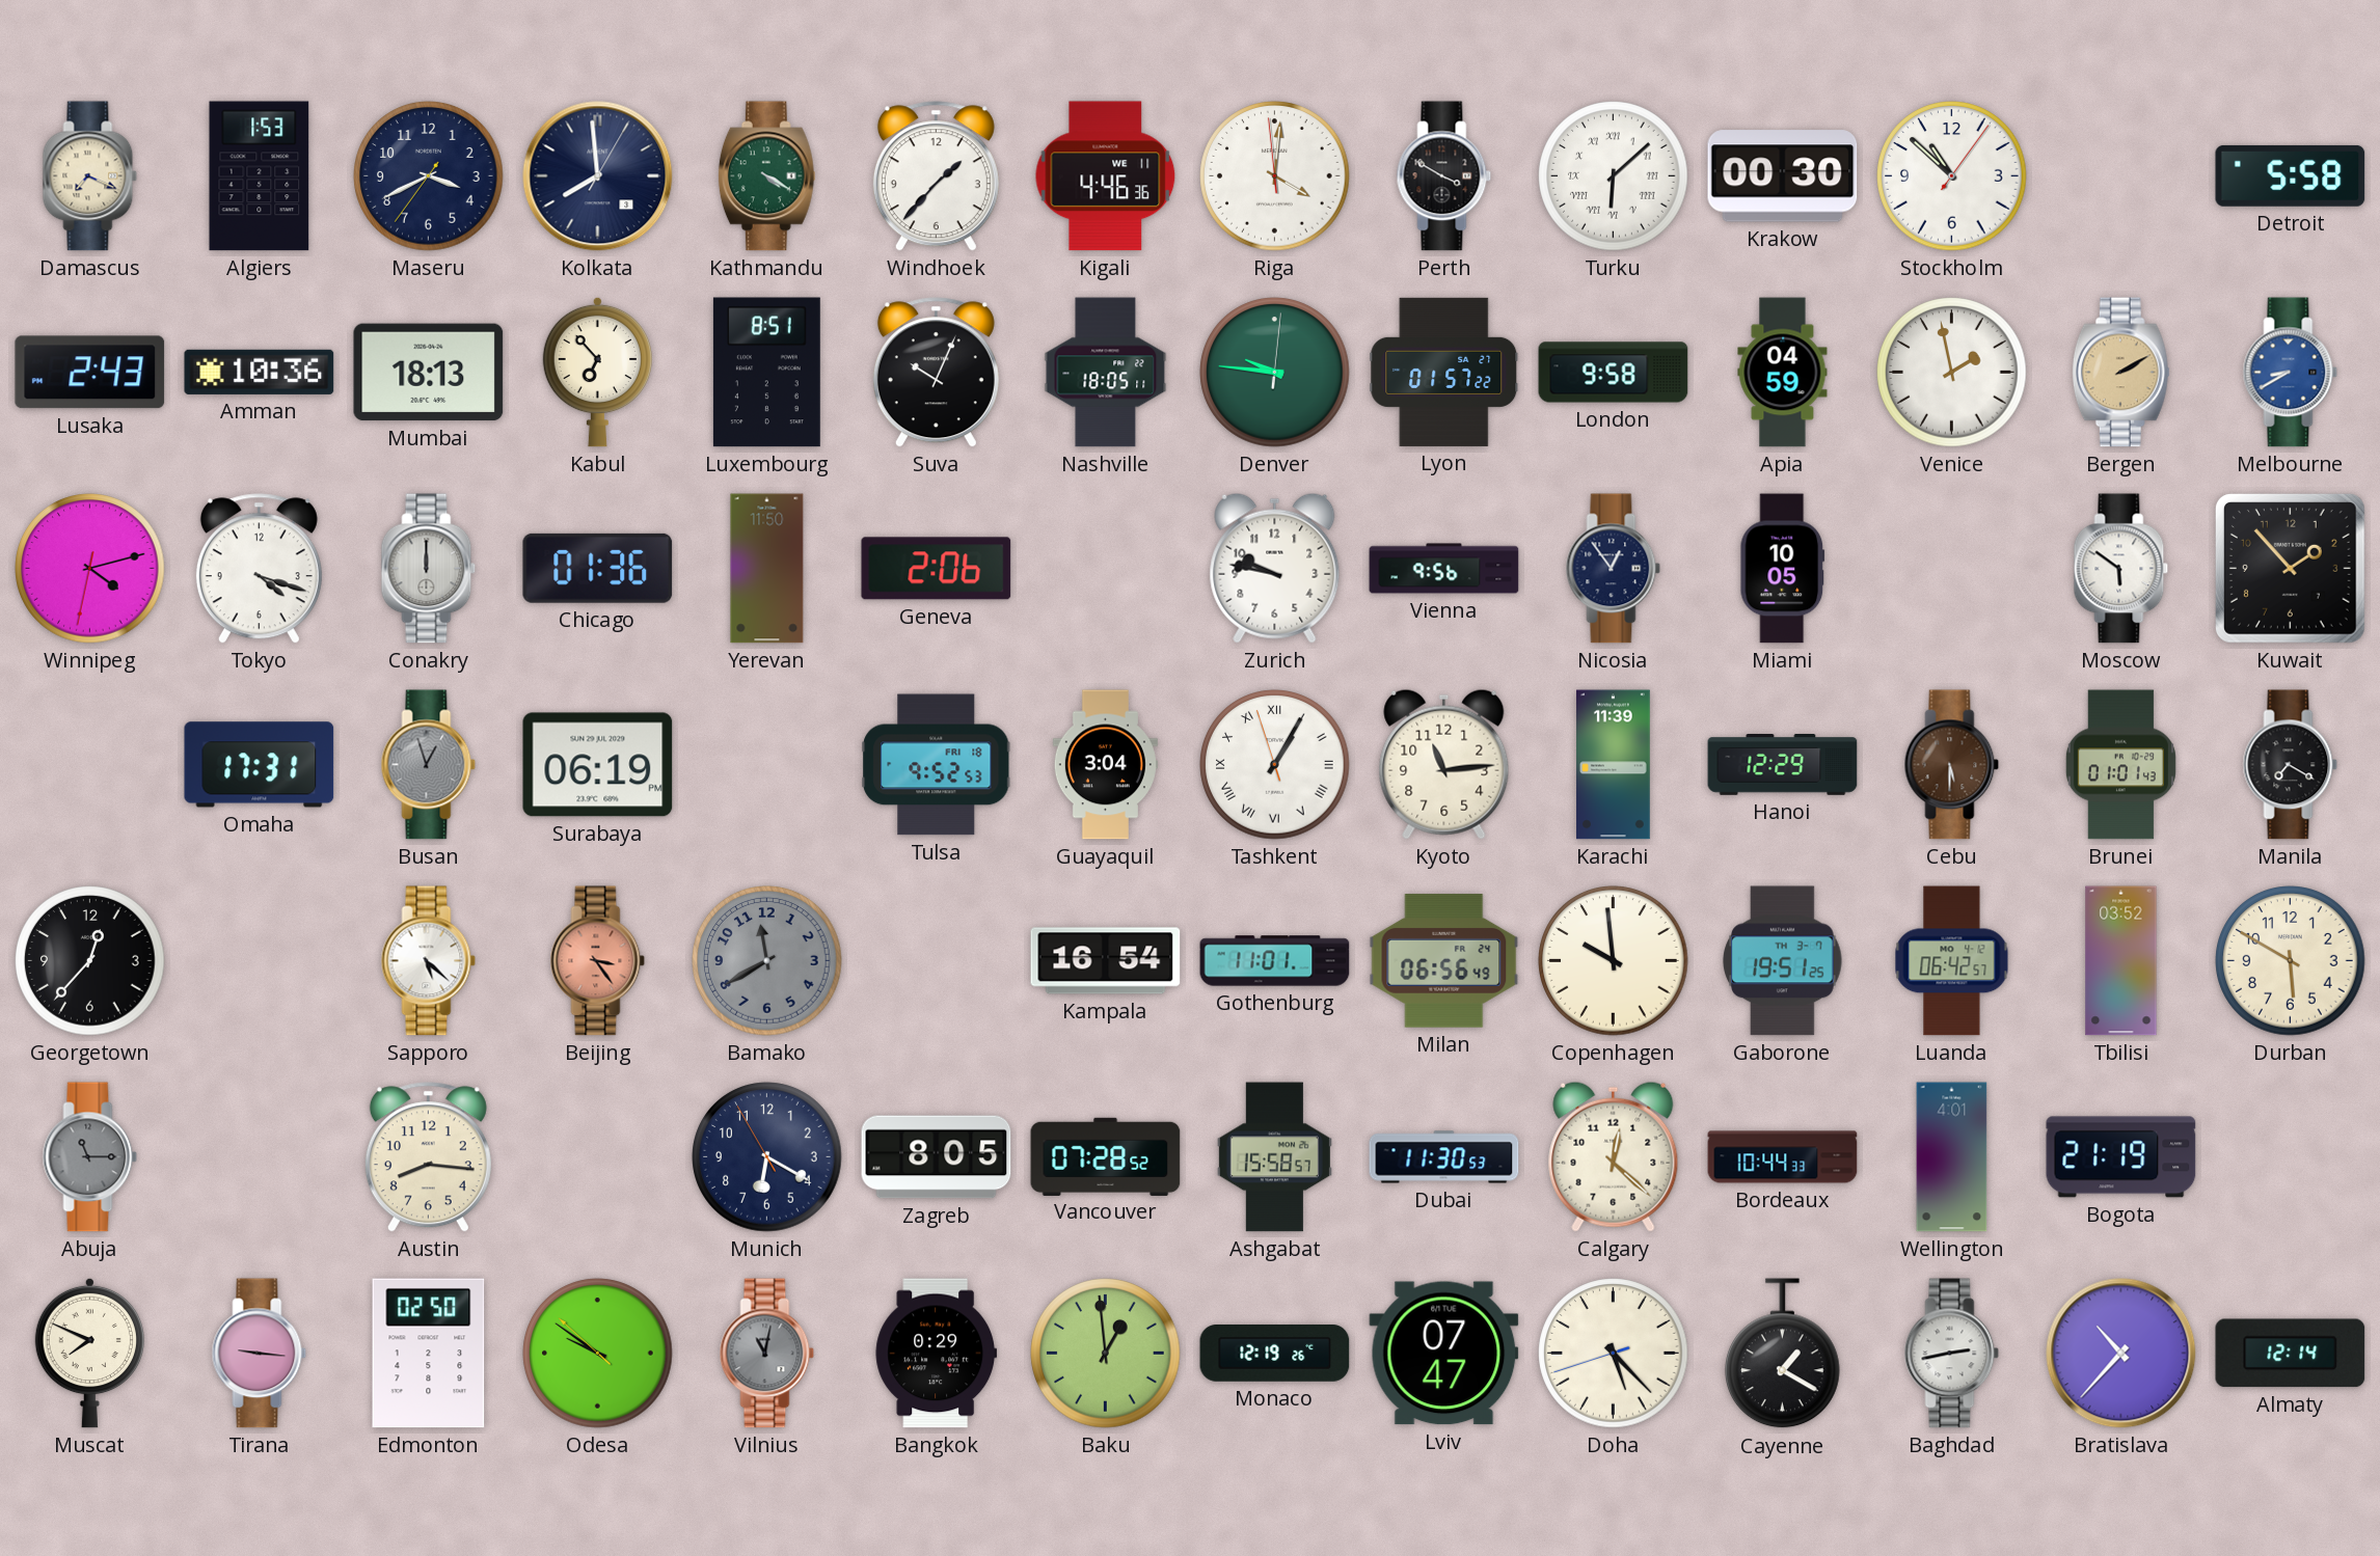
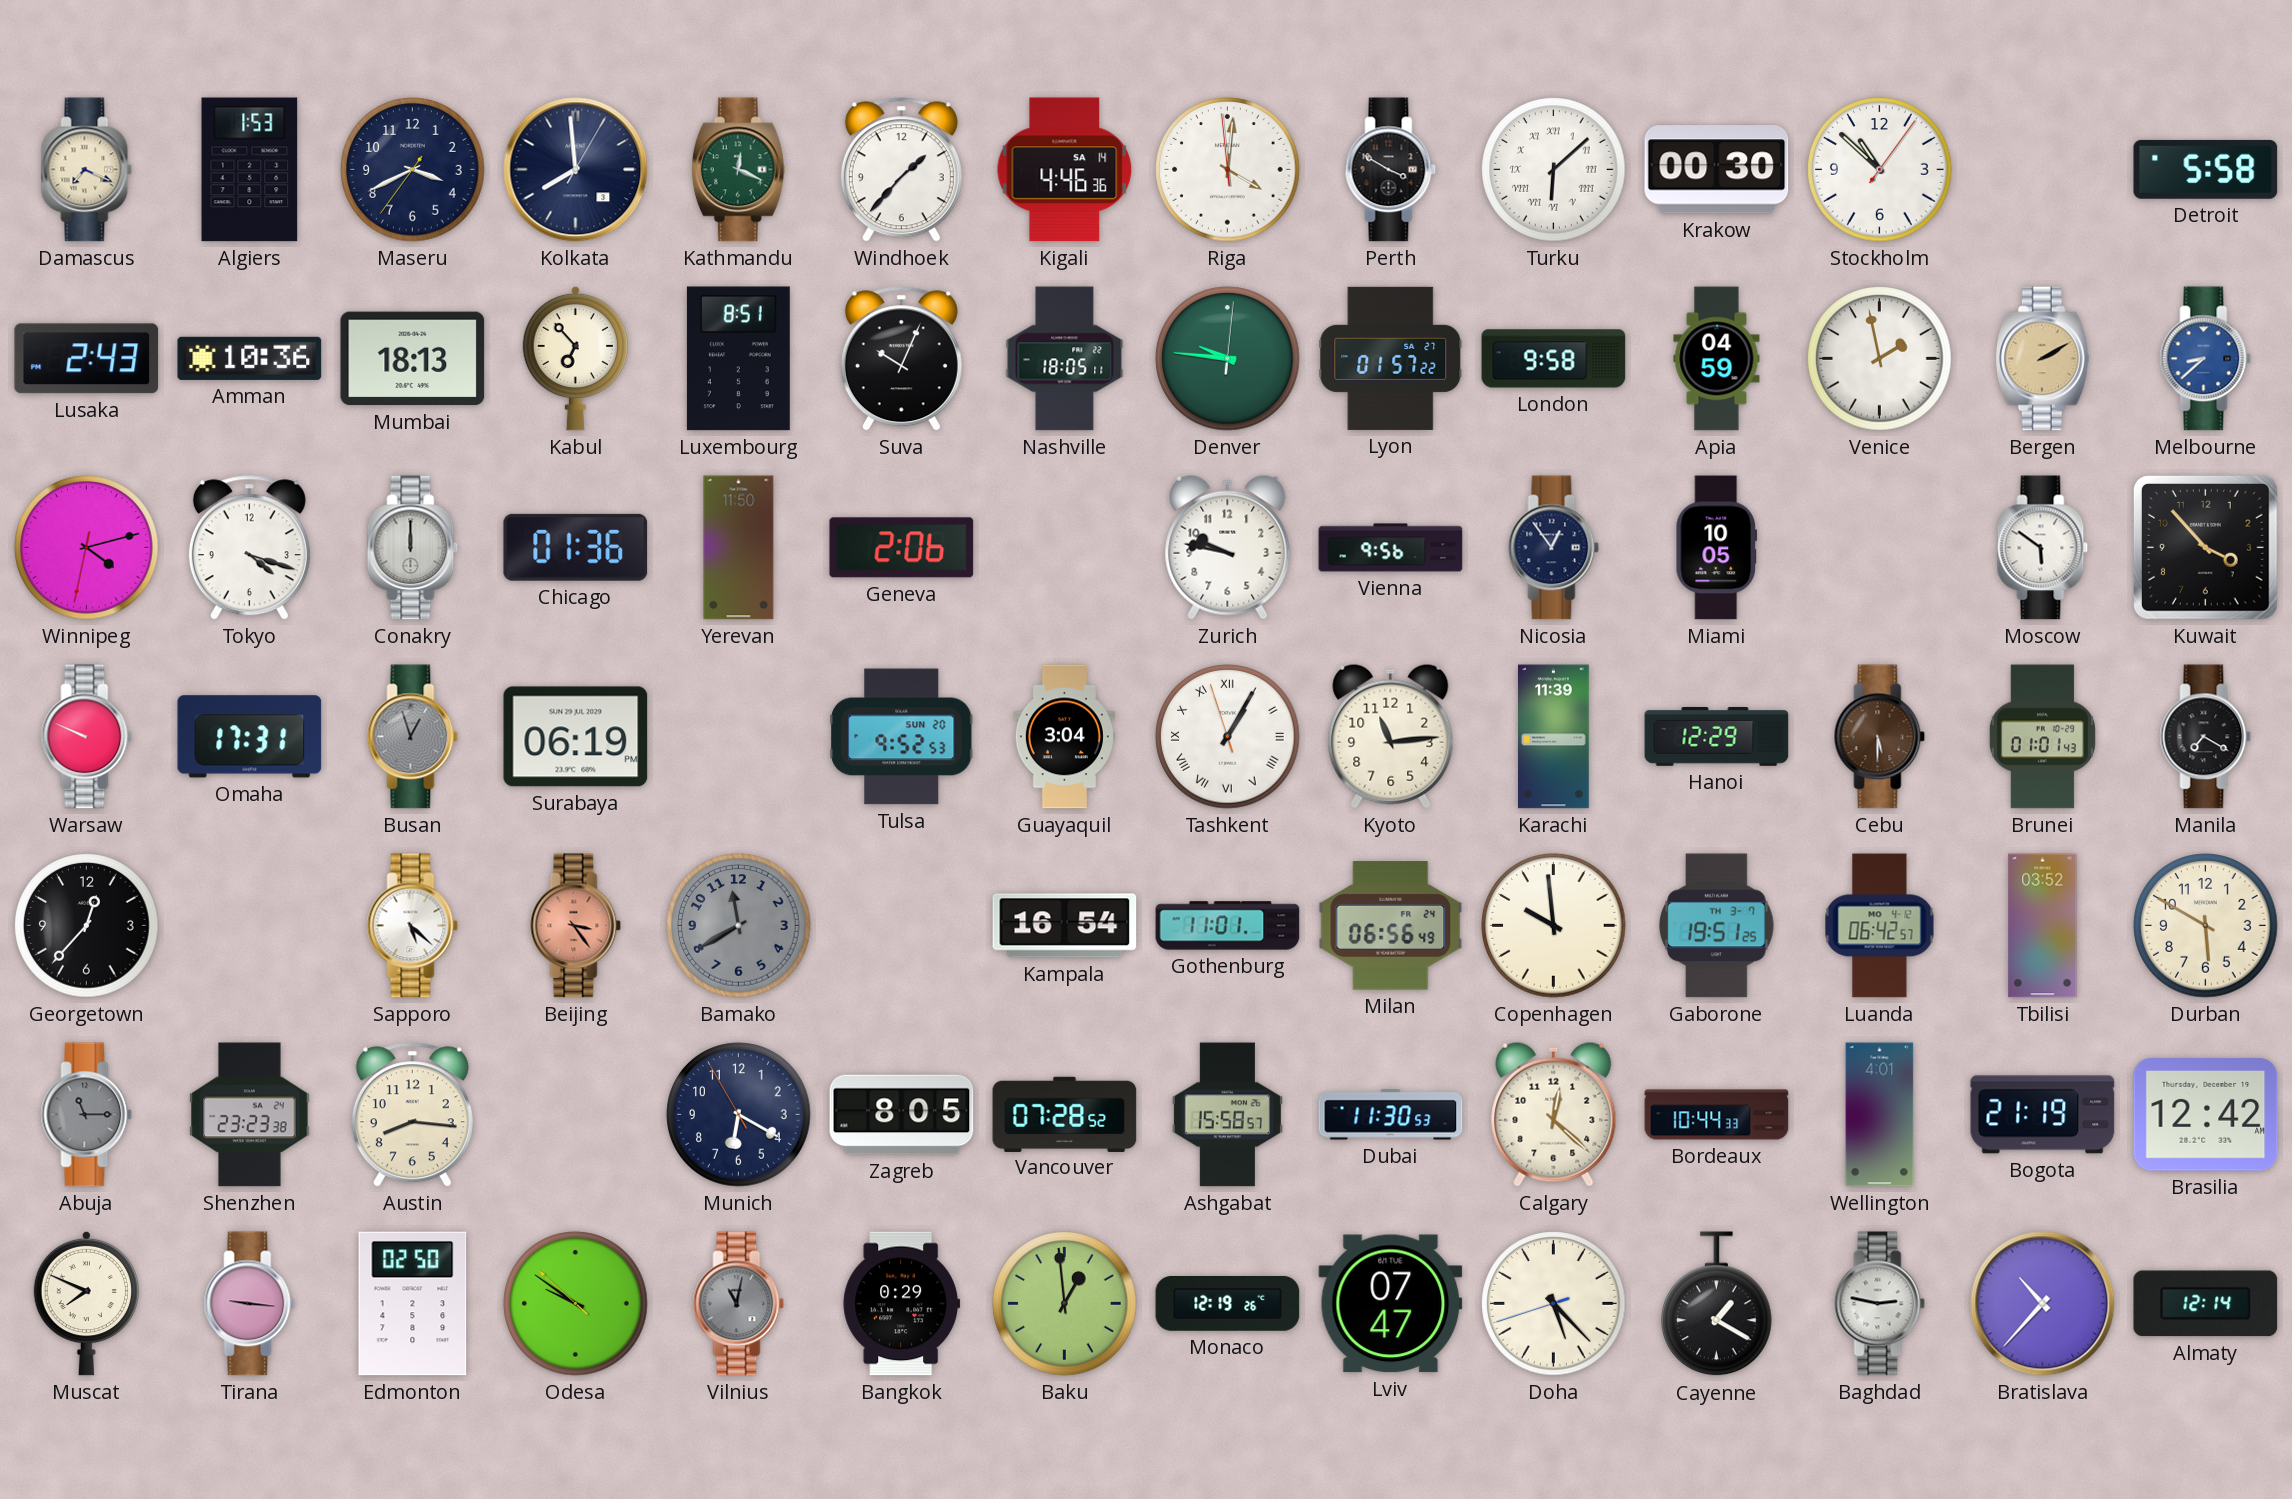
Kathmandu: 4:20 -> 12:19
Kigali date: WE 11 -> SA 14
Melbourne: 8:40 -> 8:38
Kuwait: 1:53 -> 3:53
Warsaw: none -> 9:49
Tulsa date: FRI 18 -> SUN 20
Shenzhen: none -> 23:23
Brasilia: none -> 12:42
Baghdad: 2:43 -> 2:47
